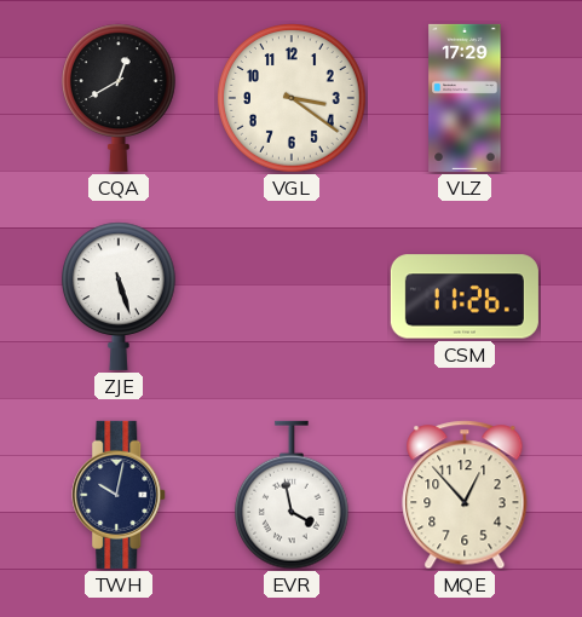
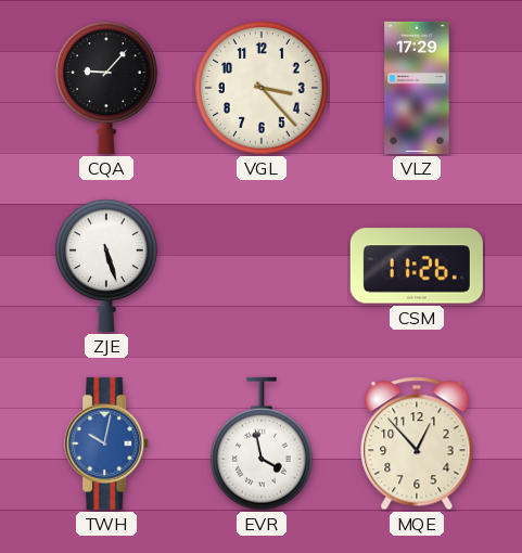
CQA: 12:40 -> 9:07
VGL: 3:21 -> 3:23
TWH dial: navy -> blue
